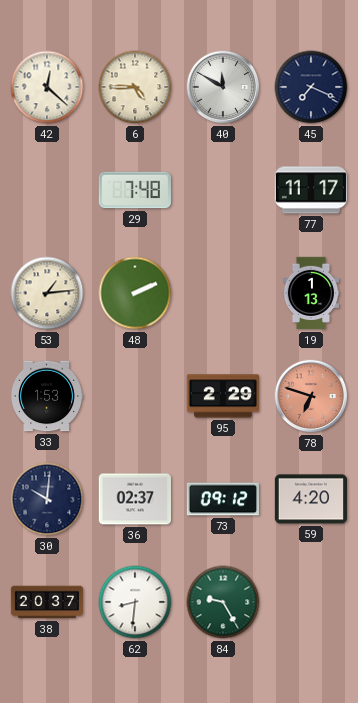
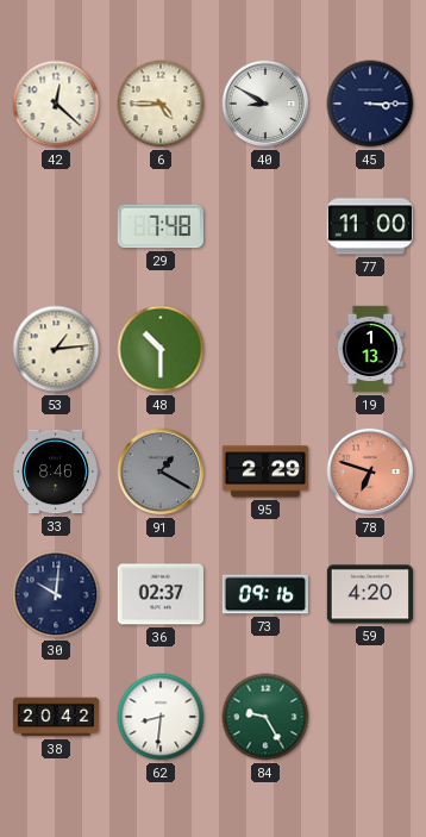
40: 11:50 -> 8:50
45: 7:19 -> 3:15
77: 11:17 -> 11:00
48: 2:11 -> 10:30
33: 1:53 -> 8:46
91: none -> 1:20
73: 09:12 -> 09:16
38: 20:37 -> 20:42
